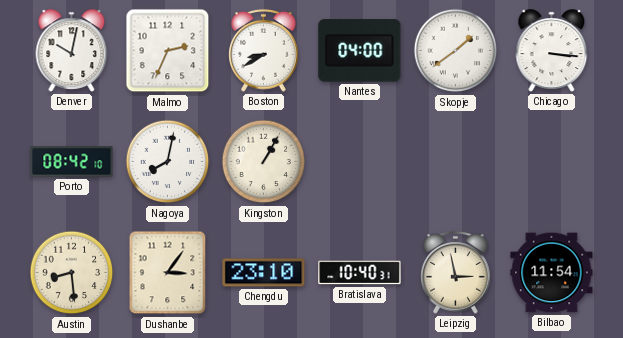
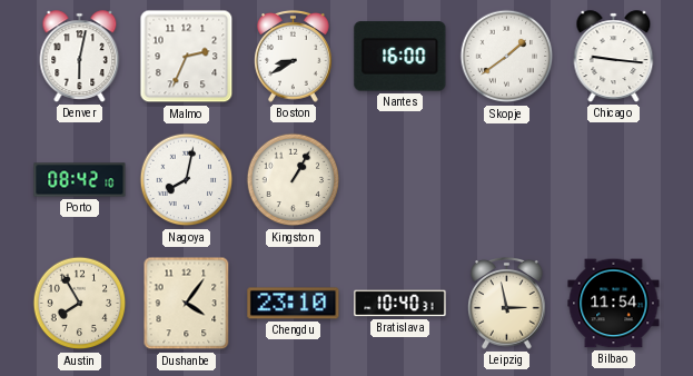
Denver: 10:02 -> 6:02
Nantes: 04:00 -> 16:00
Chicago: 3:16 -> 9:16
Austin: 8:29 -> 7:55
Dushanbe: 3:06 -> 4:06
